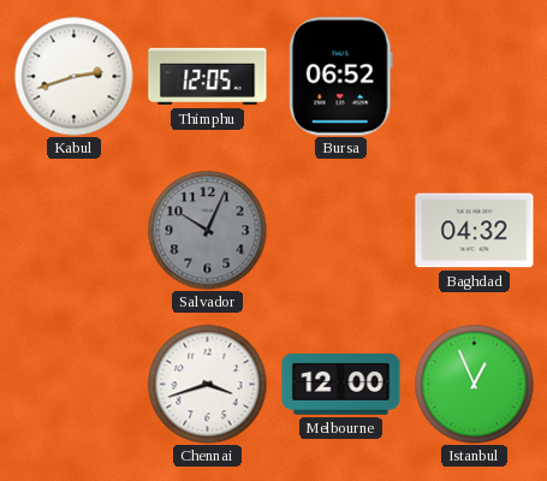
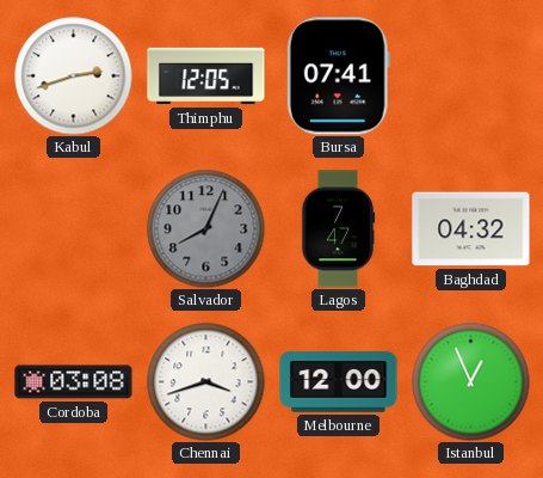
Bursa: 06:52 -> 07:41
Salvador: 10:04 -> 8:04
Lagos: none -> 7:47
Cordoba: none -> 03:08
